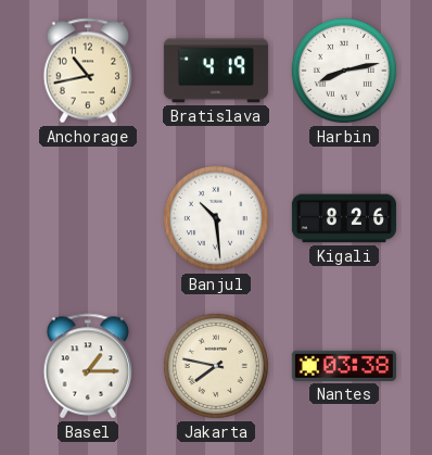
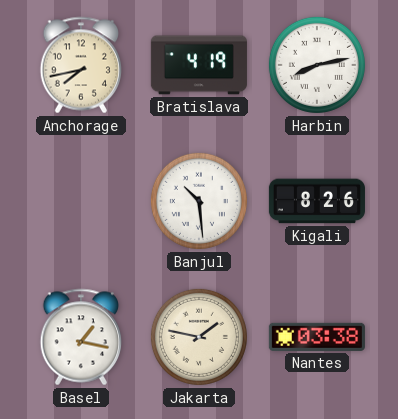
Anchorage: 10:43 -> 7:43
Basel: 1:15 -> 1:17
Jakarta: 7:47 -> 1:47
